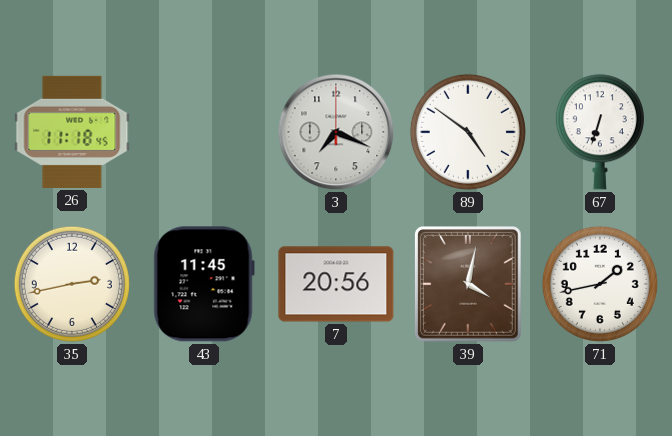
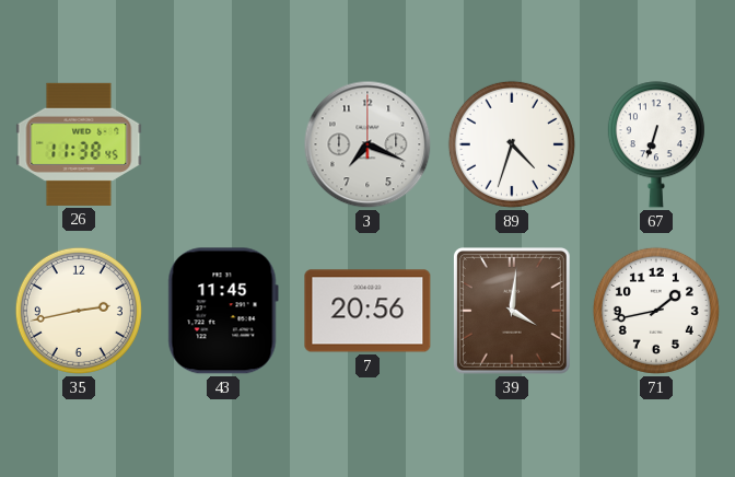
26: 11:18 -> 11:38
89: 4:51 -> 4:33
39: 4:02 -> 4:01
